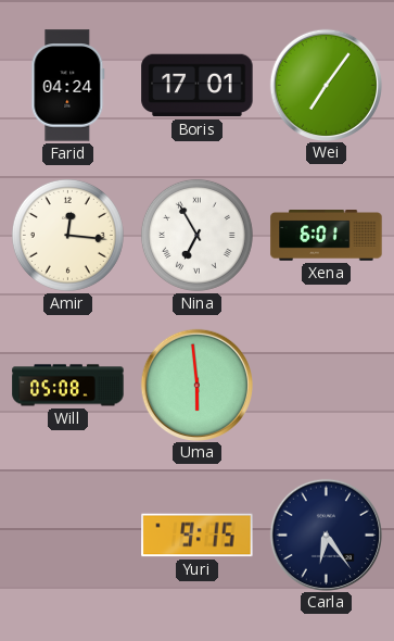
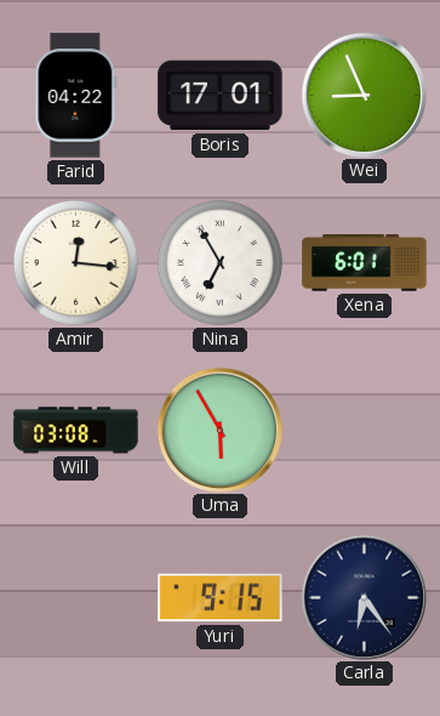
Farid: 04:24 -> 04:22
Wei: 7:06 -> 8:56
Will: 05:08 -> 03:08
Uma: 5:59 -> 5:55
